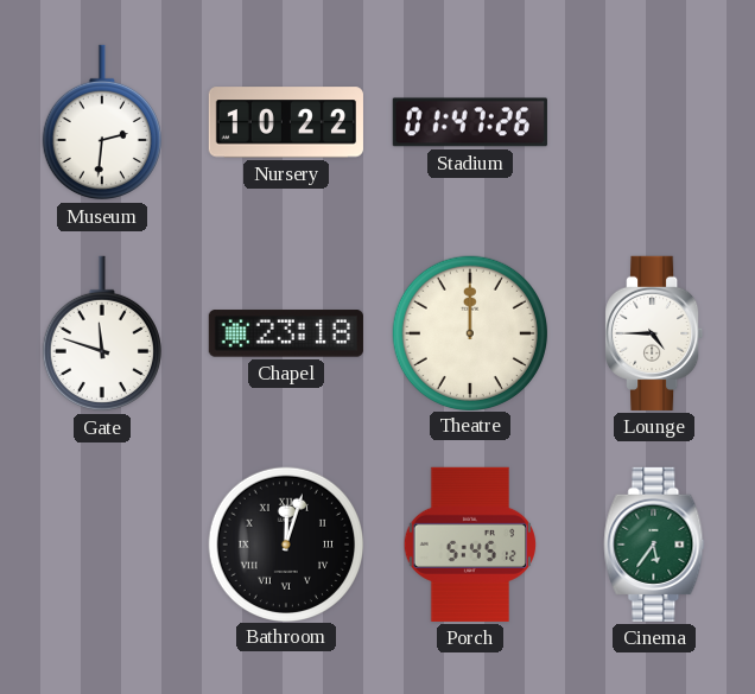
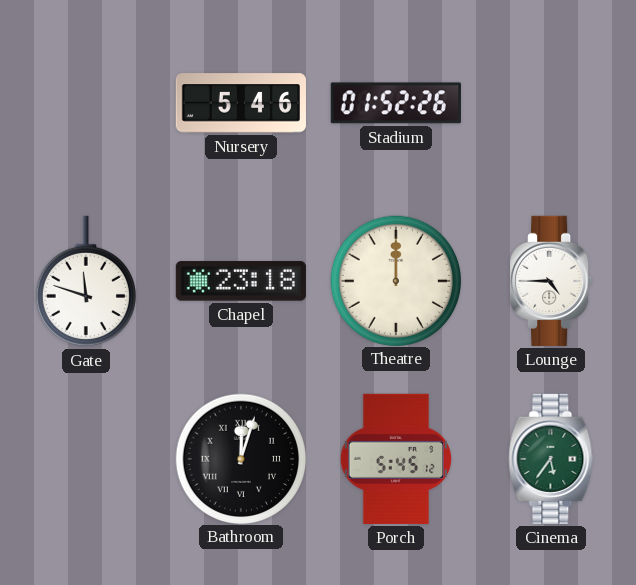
Museum: 2:31 -> none
Nursery: 10:22 -> 5:46
Stadium: 01:47 -> 01:52
